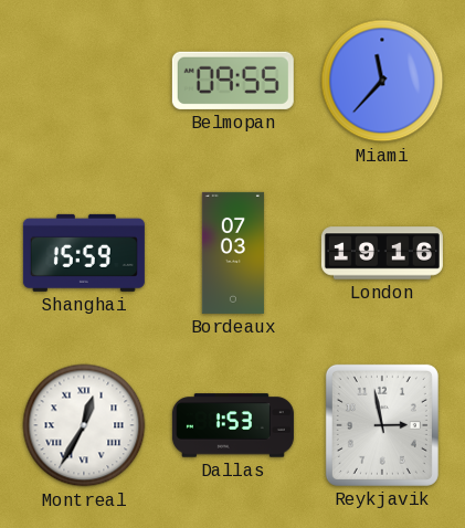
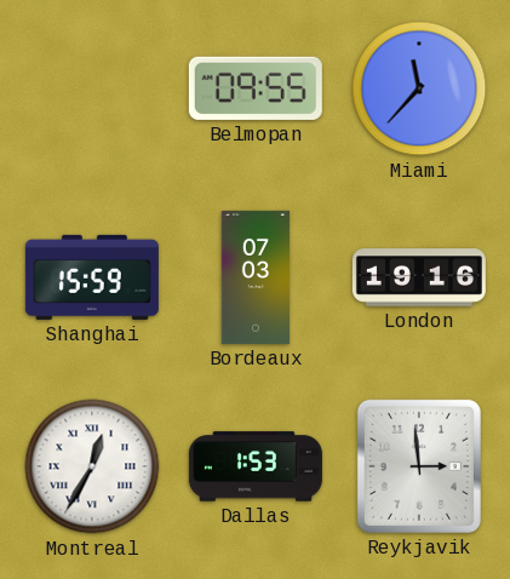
Reykjavik: 2:58 -> 2:59
